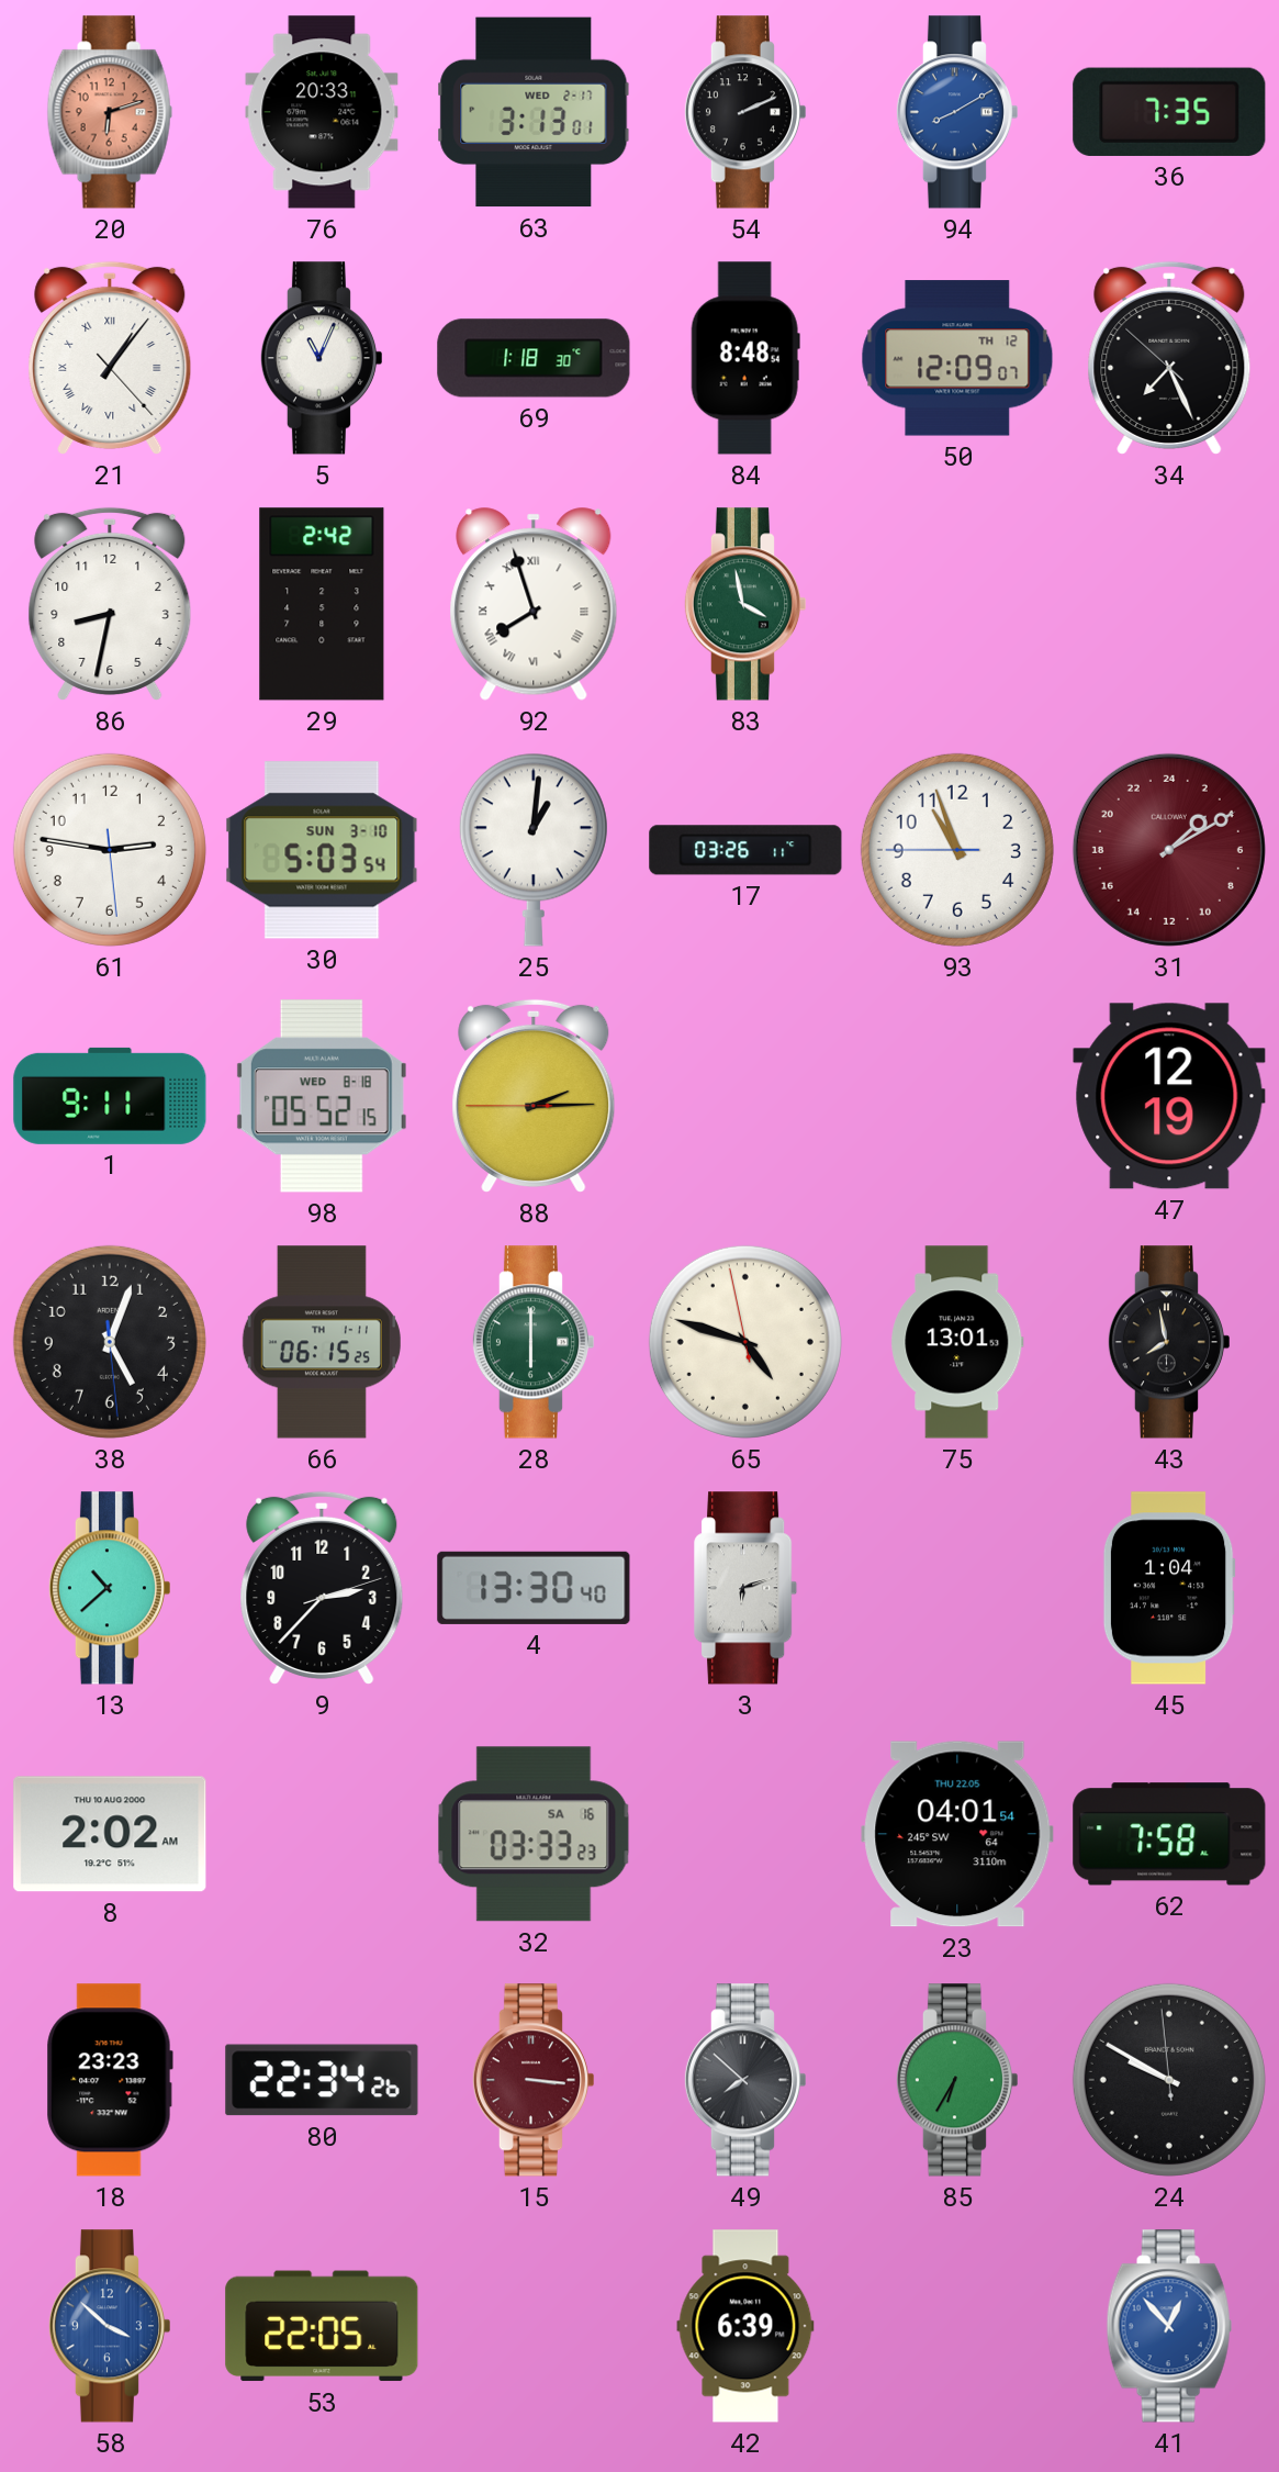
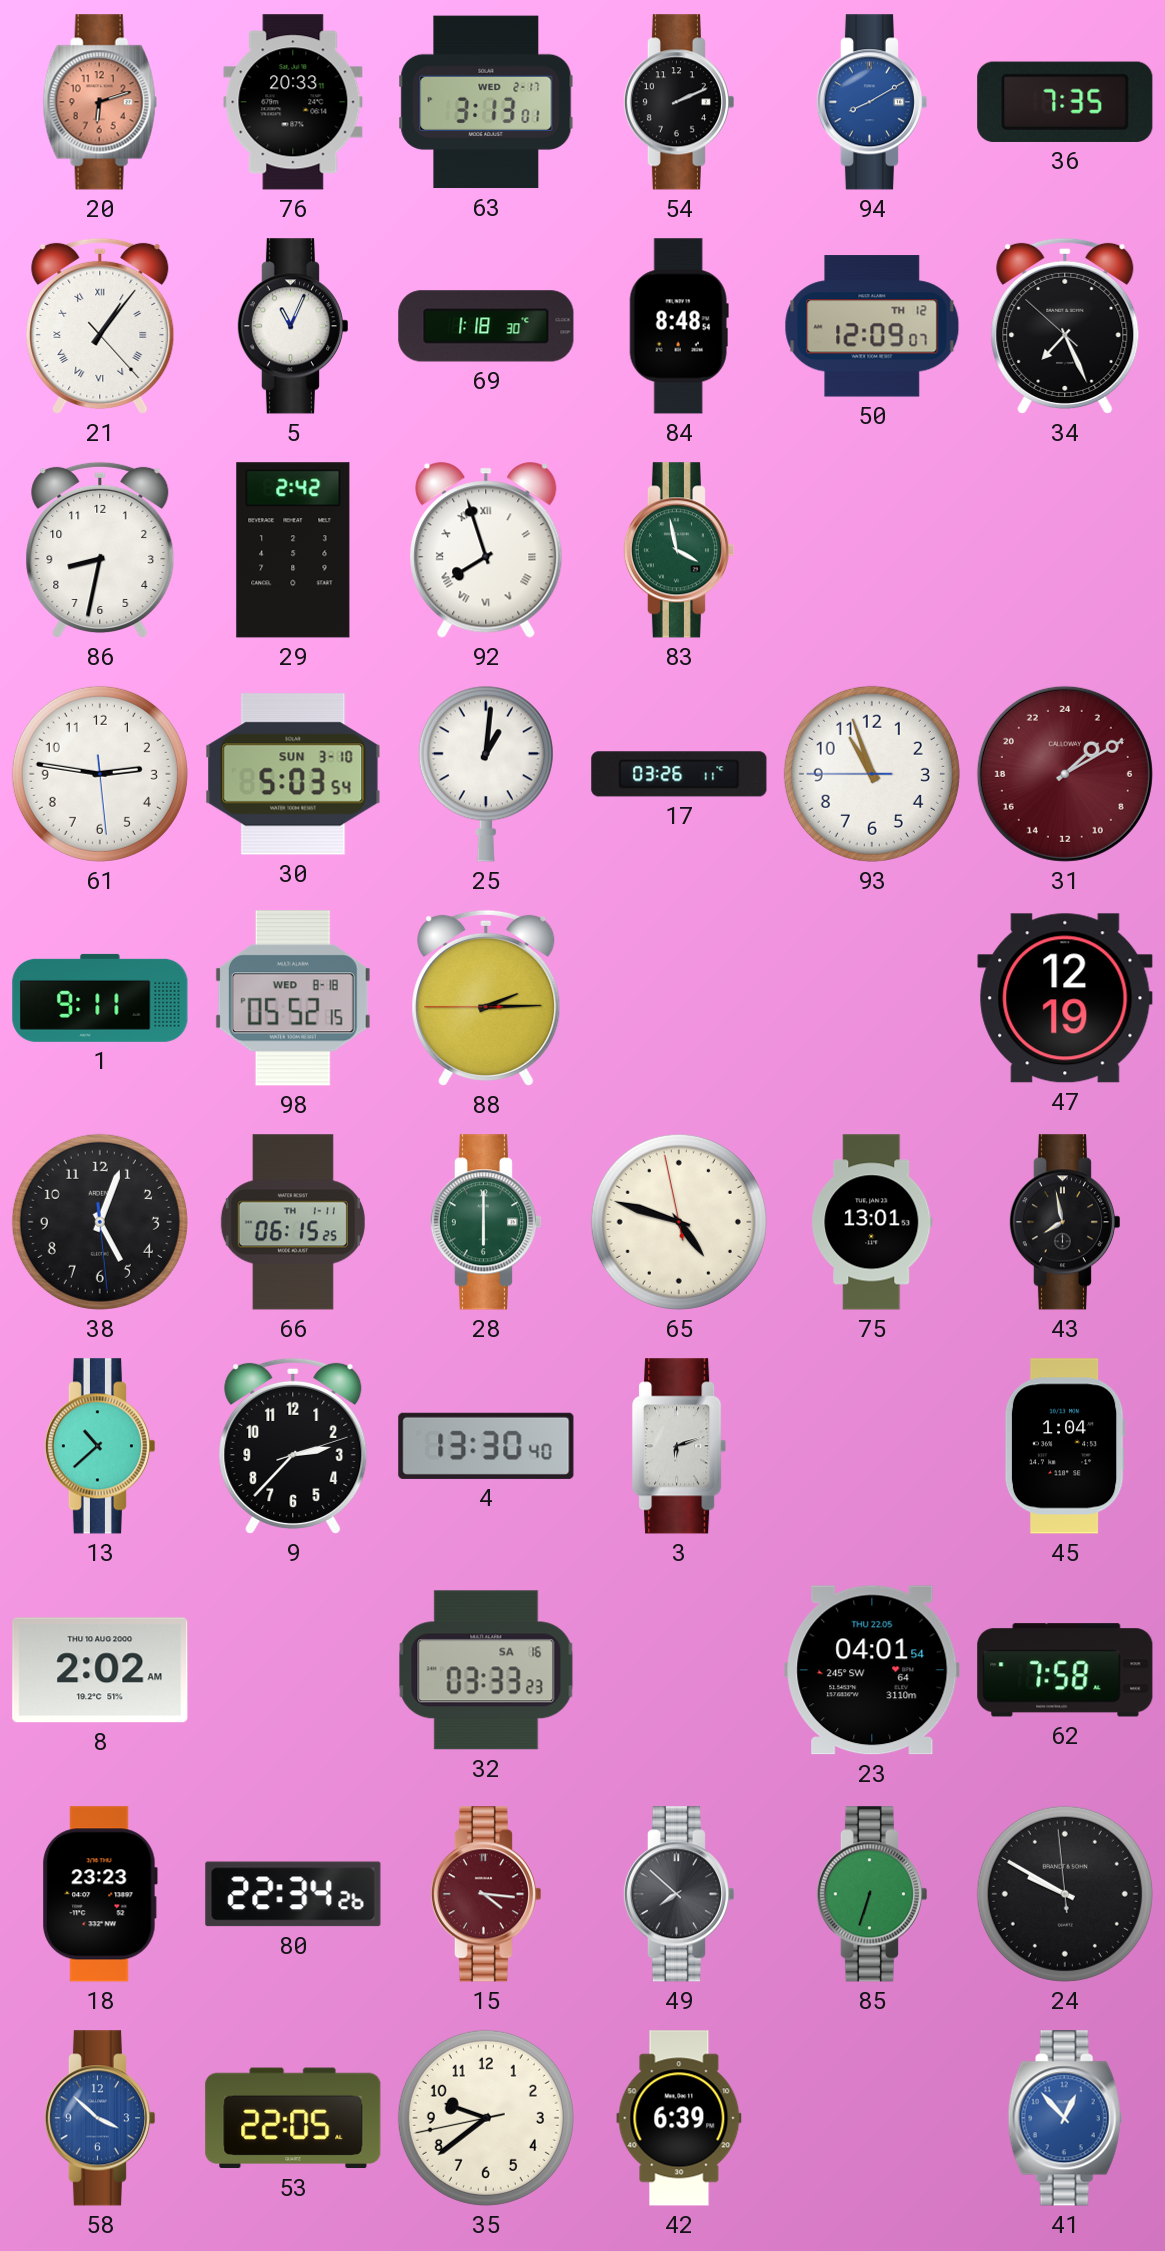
15: 3:16 -> 4:16
85: 6:35 -> 6:33
35: none -> 9:38
